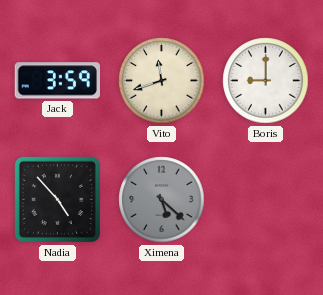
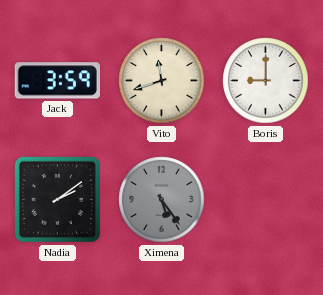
Nadia: 4:53 -> 2:09
Ximena: 5:22 -> 5:24
